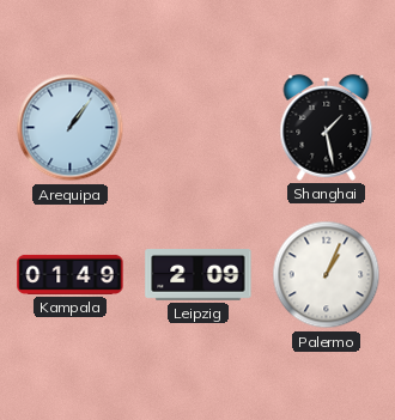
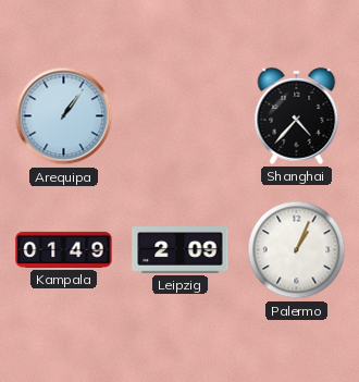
Shanghai: 1:28 -> 4:37
